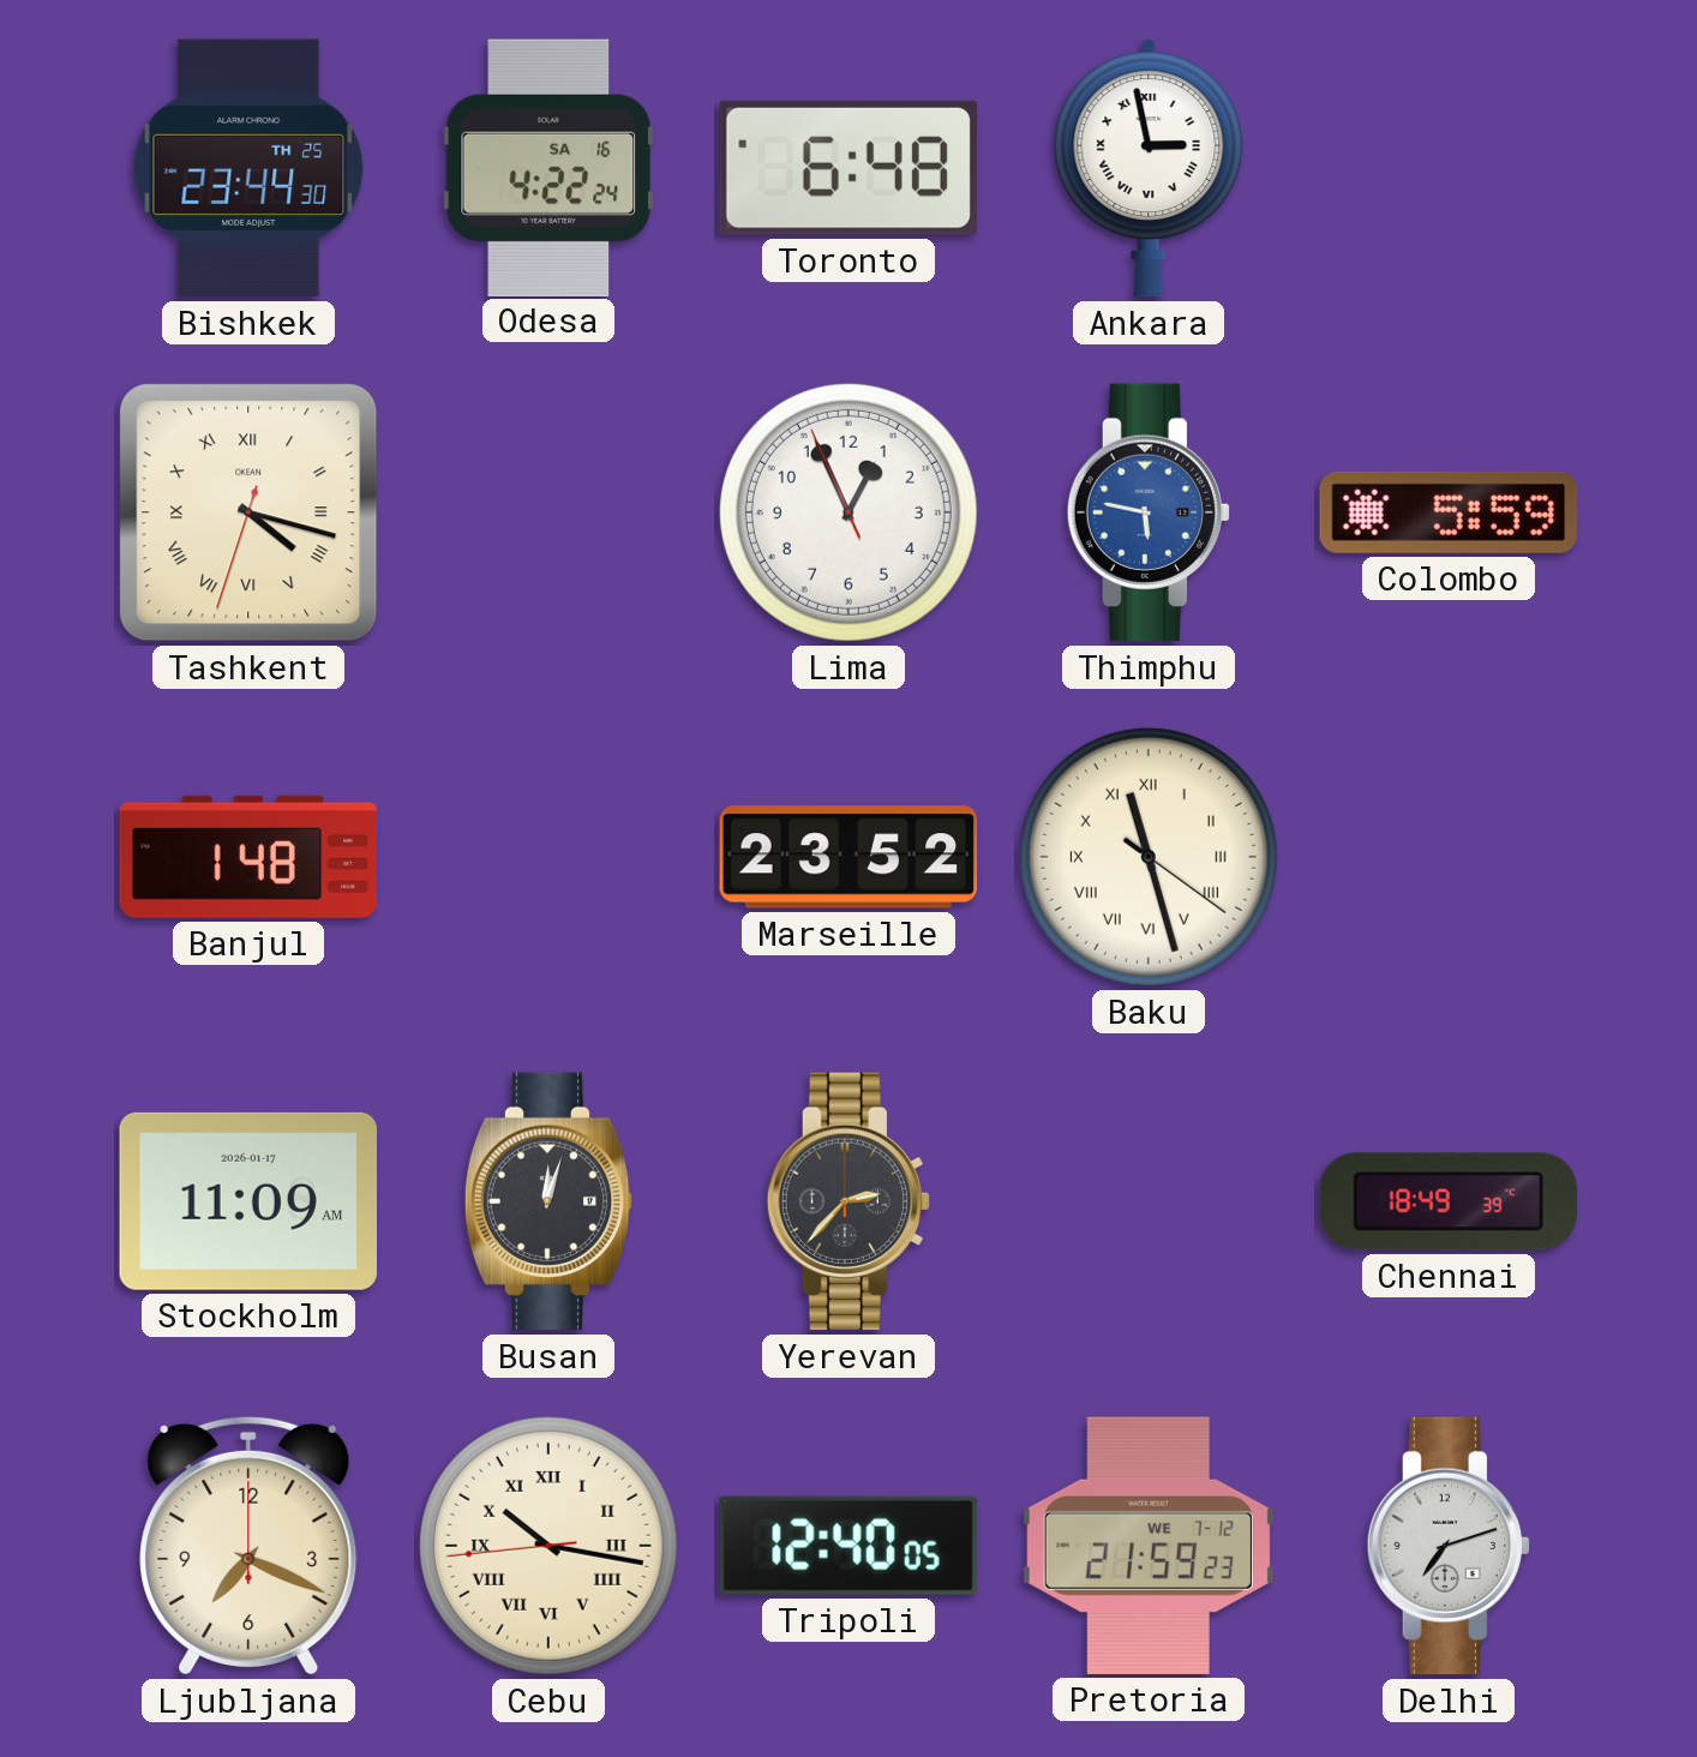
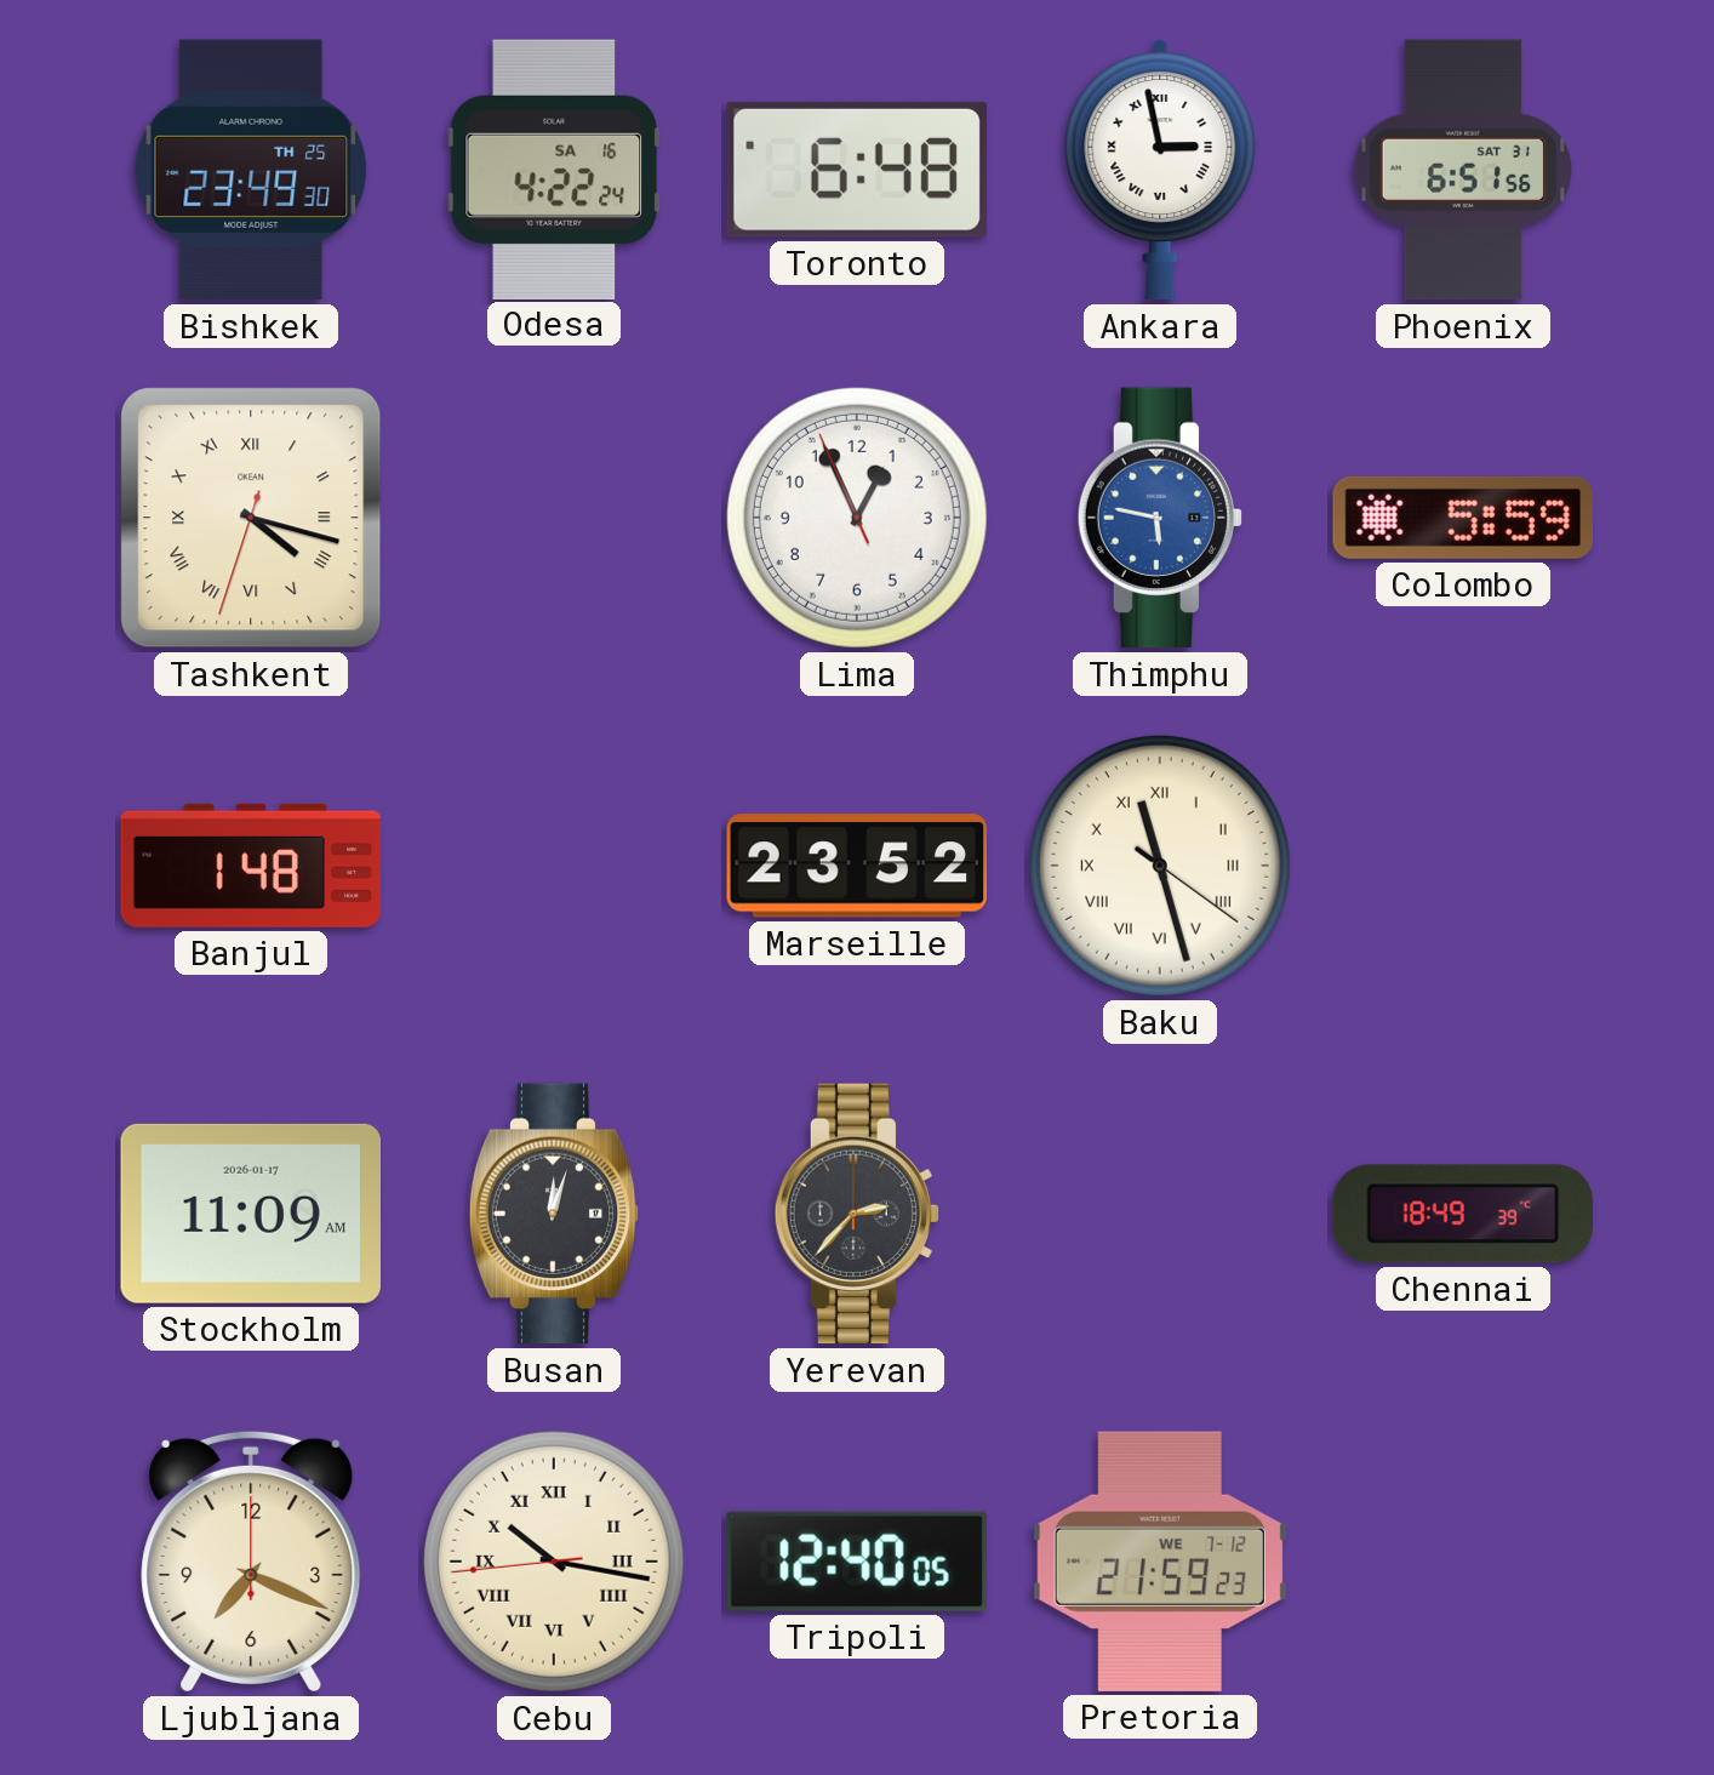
Bishkek: 23:44 -> 23:49
Phoenix: none -> 6:51
Delhi: 7:12 -> none
